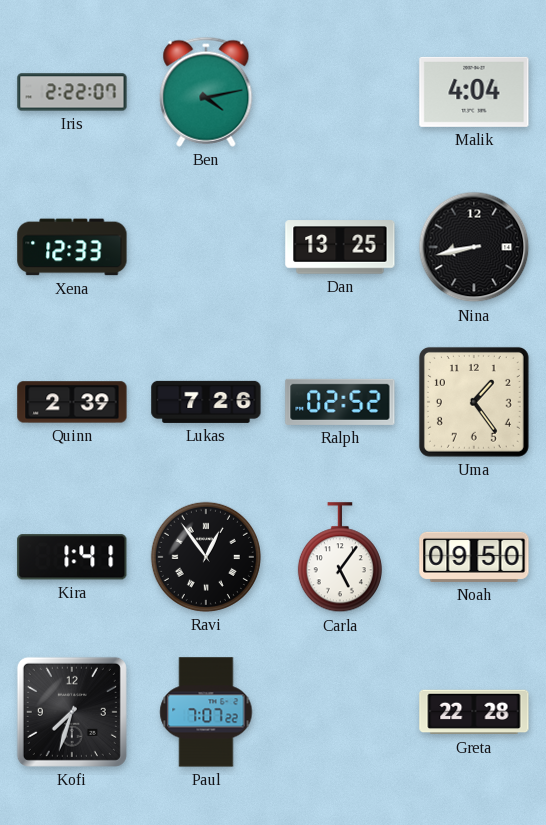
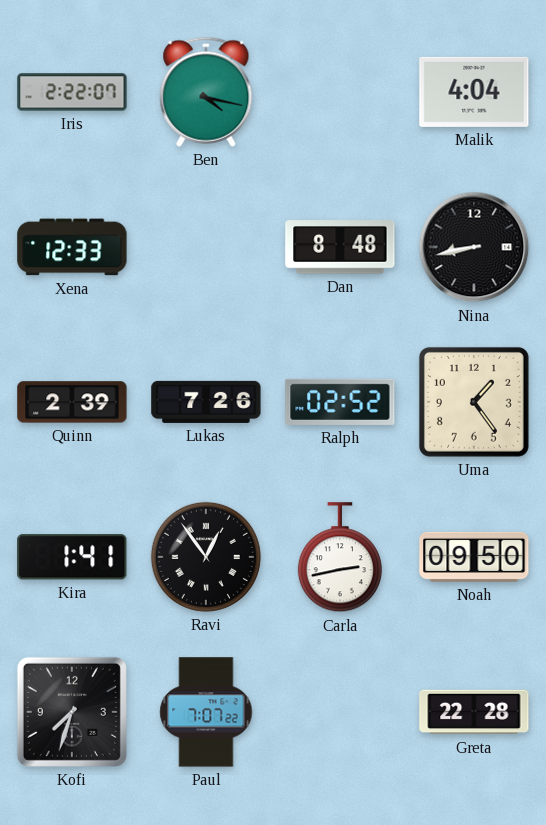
Ben: 4:13 -> 4:17
Dan: 13:25 -> 8:48
Carla: 5:06 -> 2:43
